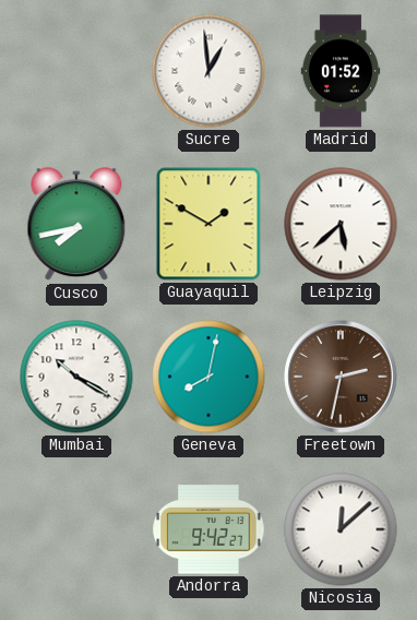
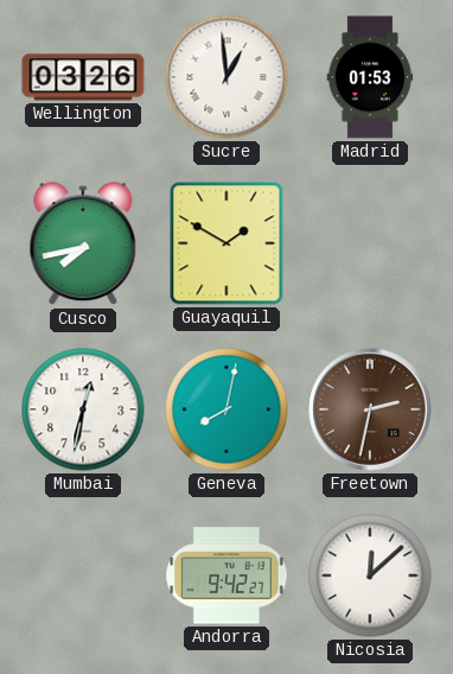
Wellington: none -> 03:26
Madrid: 01:52 -> 01:53
Leipzig: 5:38 -> none
Mumbai: 10:20 -> 12:32
